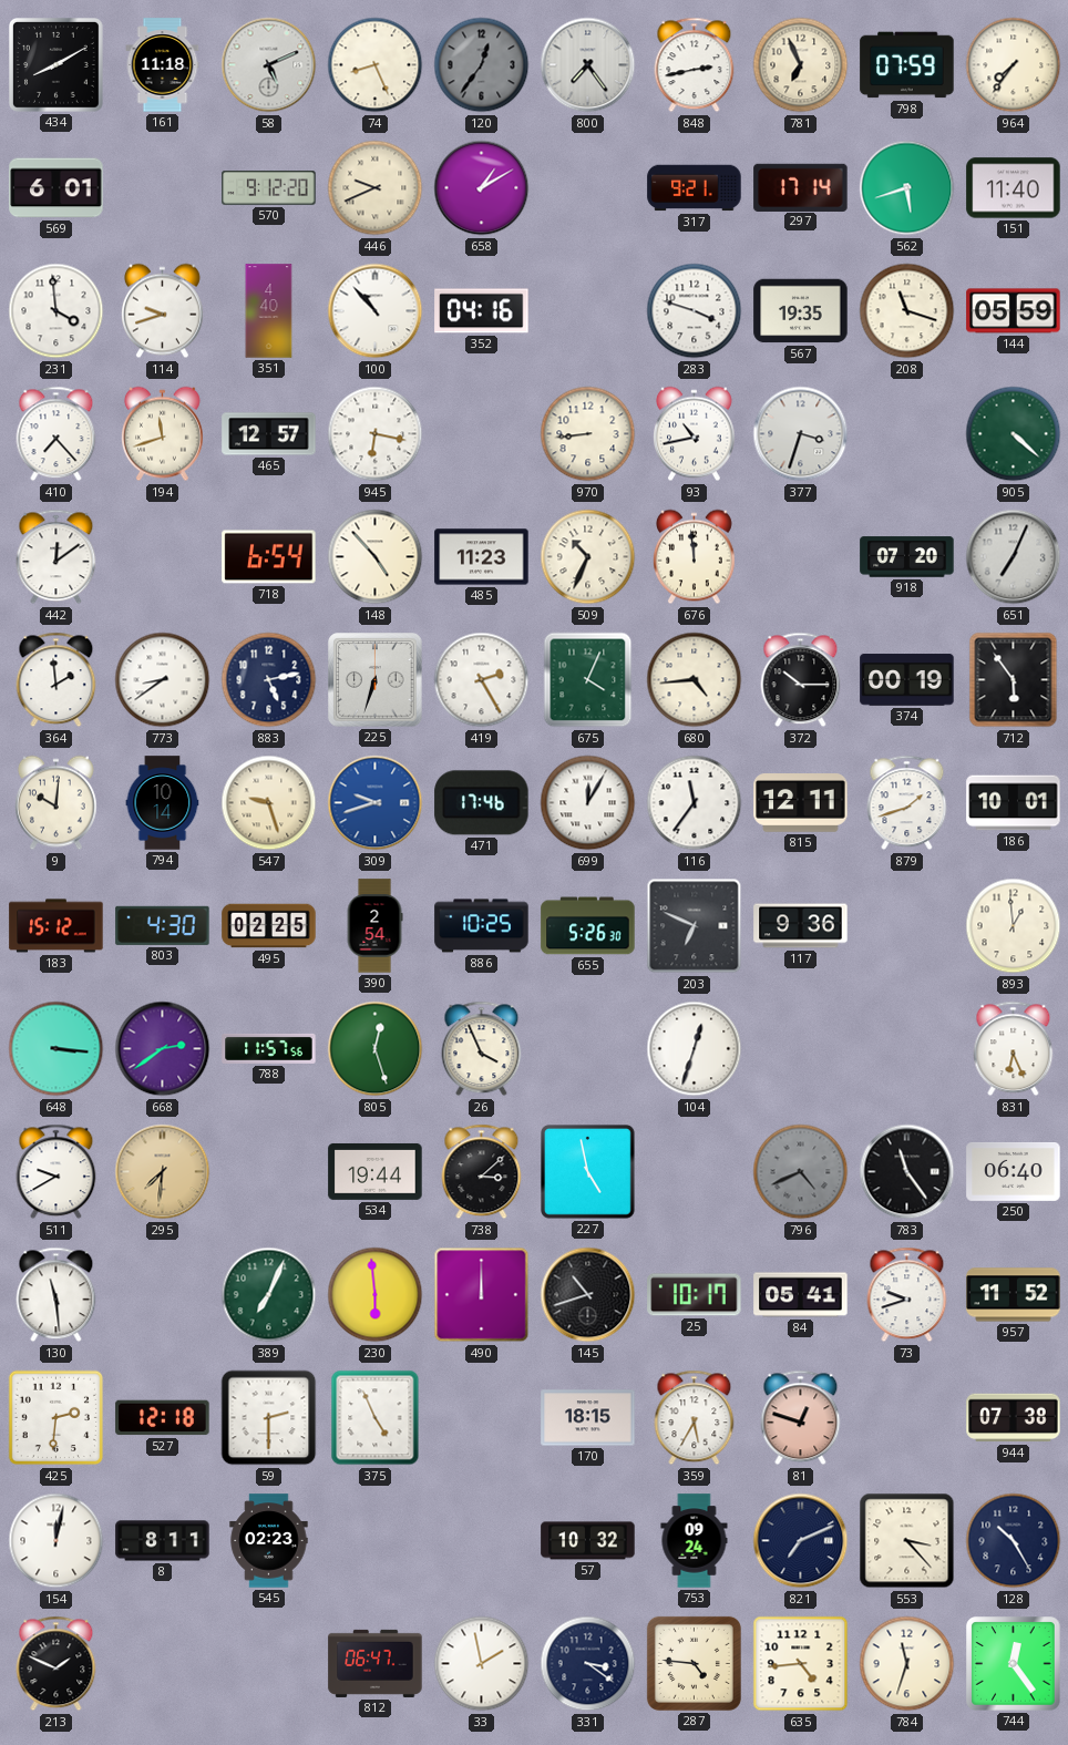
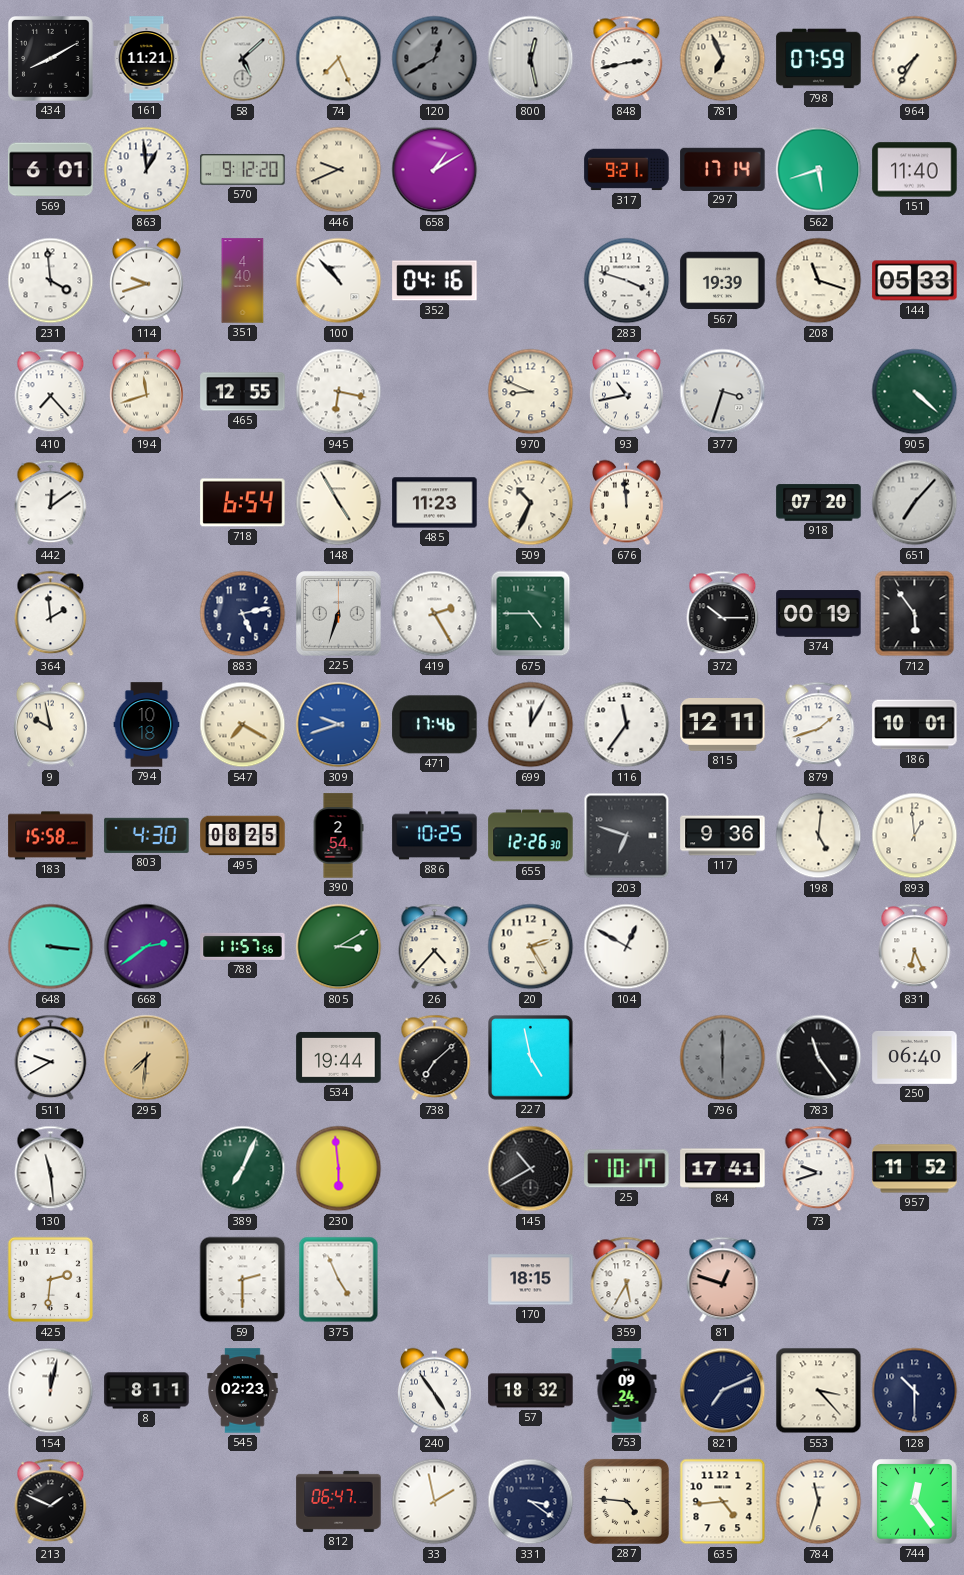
161: 11:18 -> 11:21
58: 5:11 -> 5:08
74: 8:26 -> 7:26
120: 12:36 -> 12:40
800: 7:24 -> 12:28
964: 7:36 -> 7:35
863: none -> 12:59
567: 19:35 -> 19:39
144: 05:59 -> 05:33
465: 12:57 -> 12:55
970: 8:44 -> 8:49
148: 4:53 -> 4:55
651: 7:04 -> 7:07
773: 8:39 -> none
675: 4:04 -> 4:45
680: 4:44 -> none
9: 10:01 -> 9:58
794: 10:14 -> 10:18
547: 9:27 -> 7:20
183: 15:12 -> 15:58
495: 02:25 -> 08:25
655: 5:26 -> 12:26
203: 6:49 -> 6:48
198: none -> 5:01
805: 12:27 -> 3:10
26: 3:56 -> 4:37
20: none -> 2:25
104: 12:33 -> 12:50
738: 3:08 -> 7:08
796: 4:41 -> 6:00
490: 12:00 -> none
145: 10:42 -> 10:40
84: 05:41 -> 17:41
527: 12:18 -> none
944: 07:38 -> none
240: none -> 4:54
57: 10:32 -> 18:32
128: 10:25 -> 10:30
